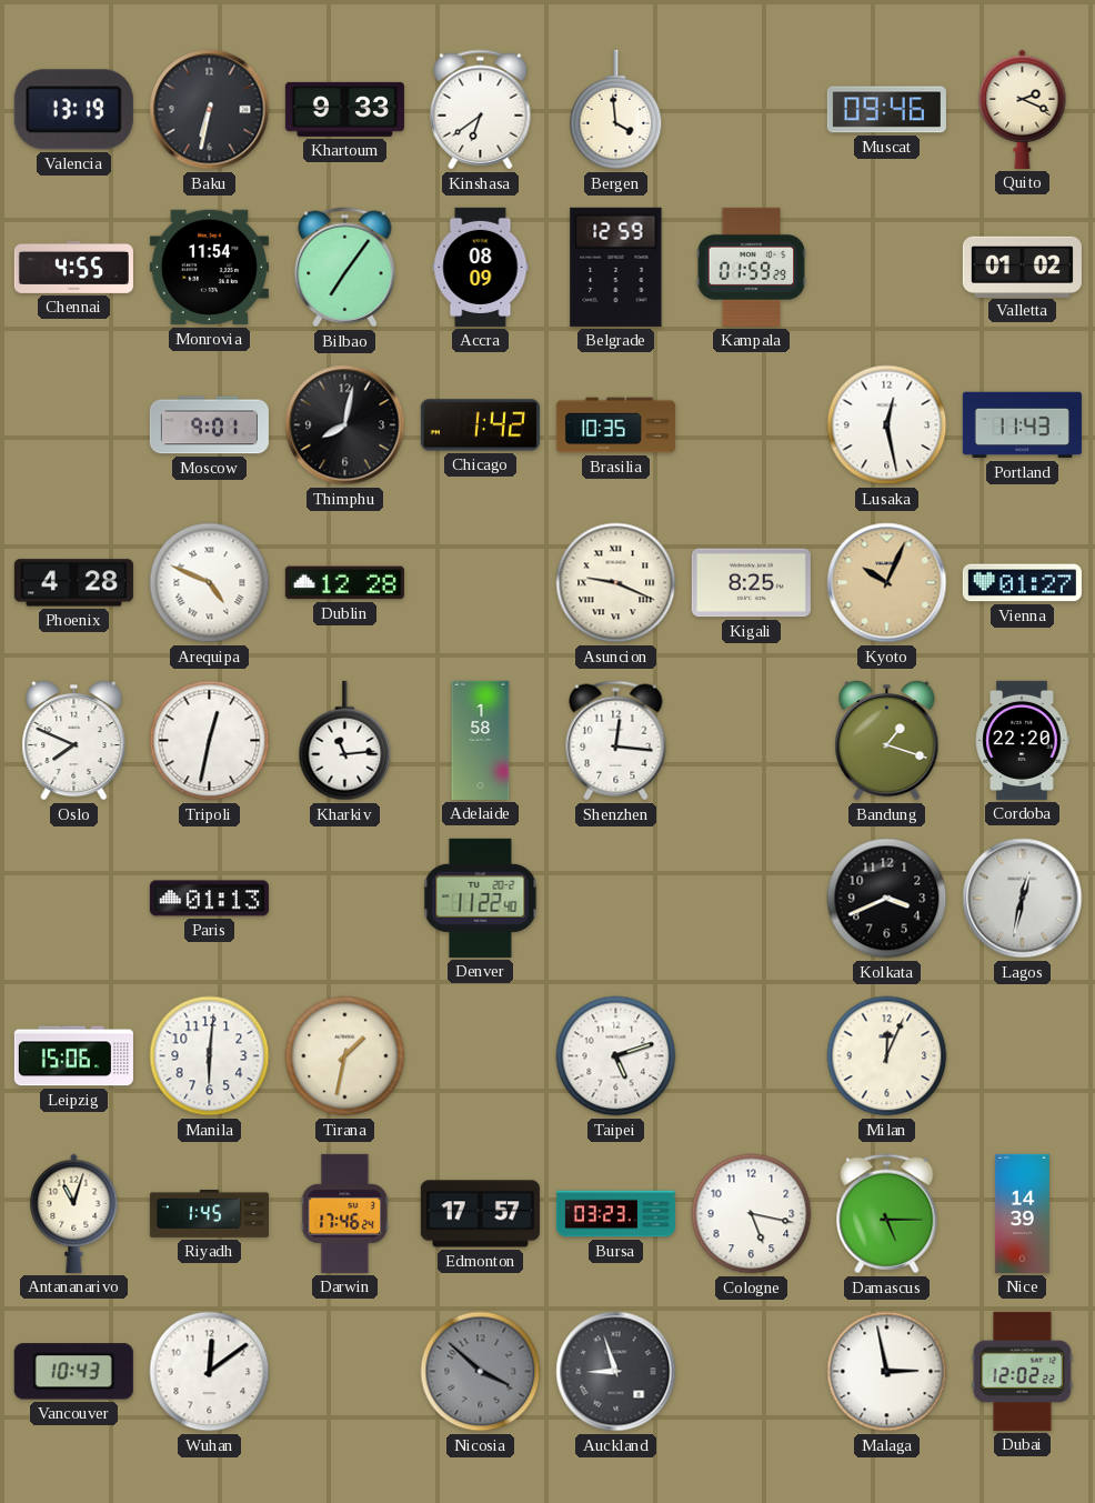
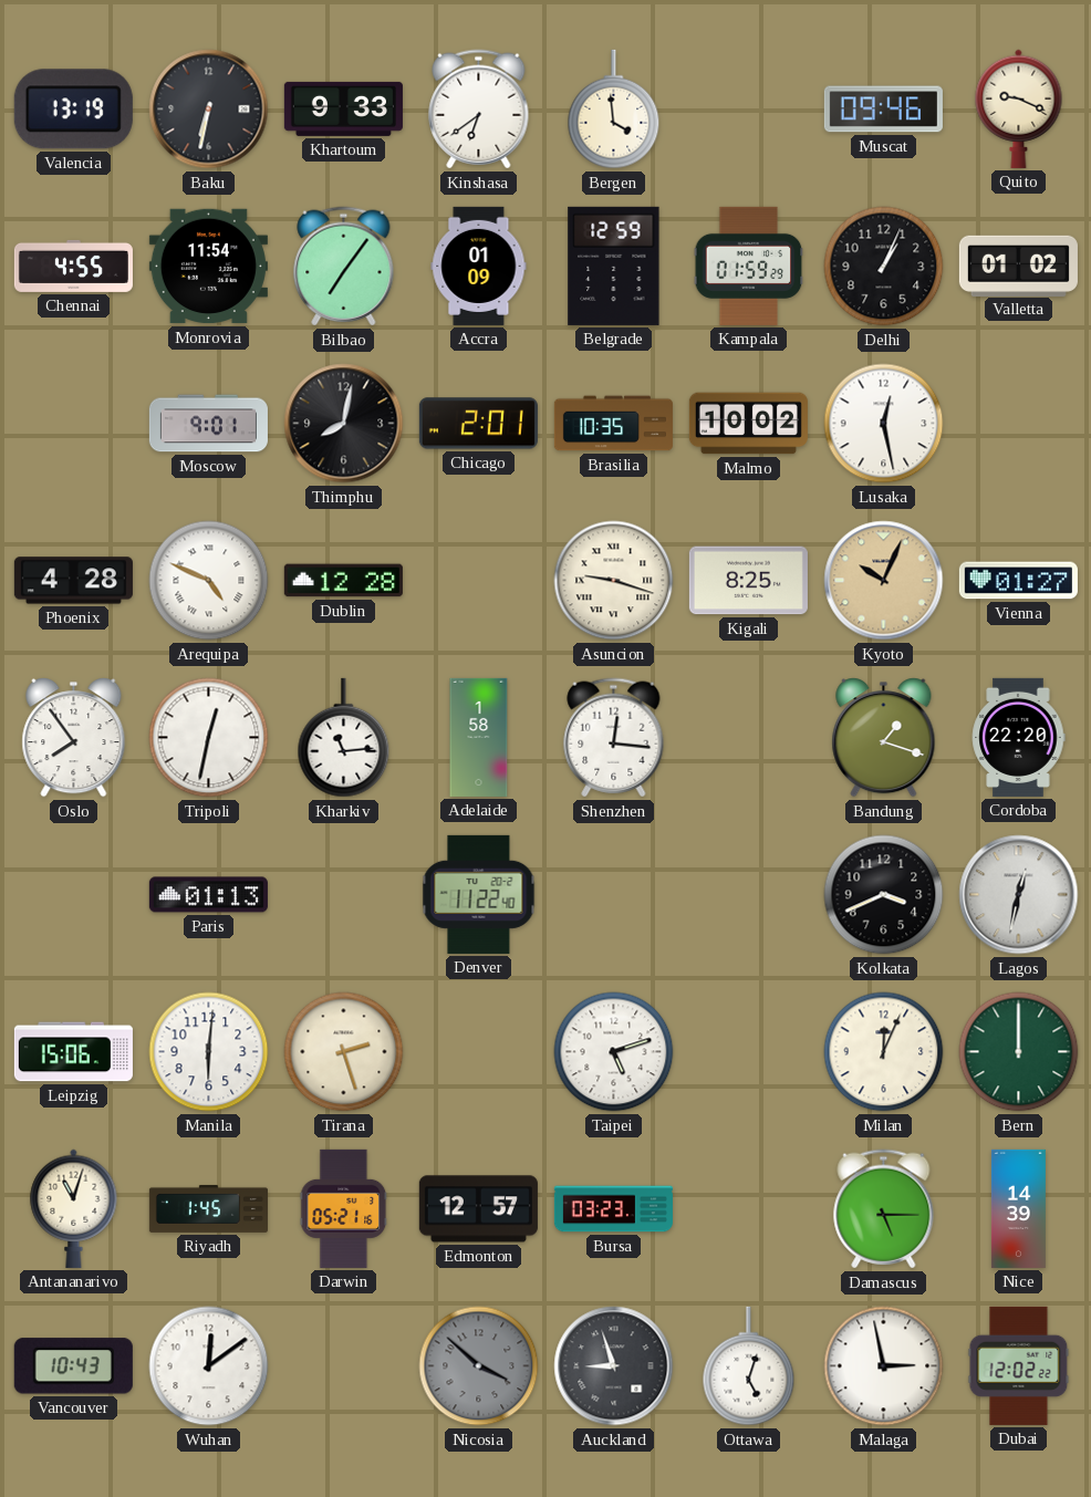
Quito: 2:19 -> 9:19
Accra: 08:09 -> 01:09
Delhi: none -> 1:04
Chicago: 1:42 -> 2:01
Malmo: none -> 10:02
Portland: 11:43 -> none
Asuncion: 9:19 -> 9:18
Oslo: 7:49 -> 7:54
Tirana: 1:32 -> 2:27
Bern: none -> 12:00
Darwin: 17:46 -> 05:21
Edmonton: 17:57 -> 12:57
Cologne: 5:17 -> none
Ottawa: none -> 5:03
